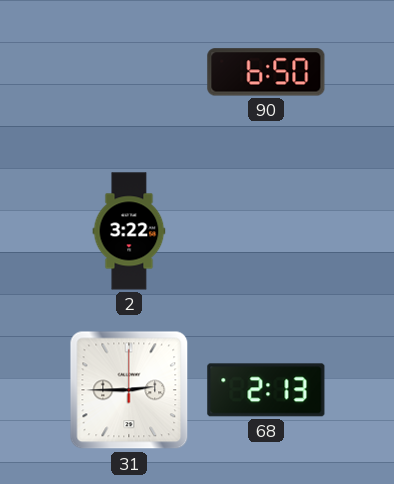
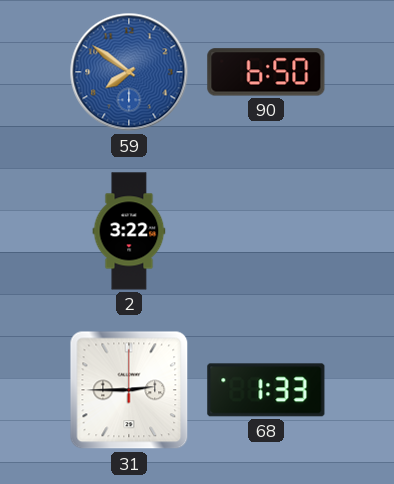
59: none -> 7:51
68: 2:13 -> 1:33
